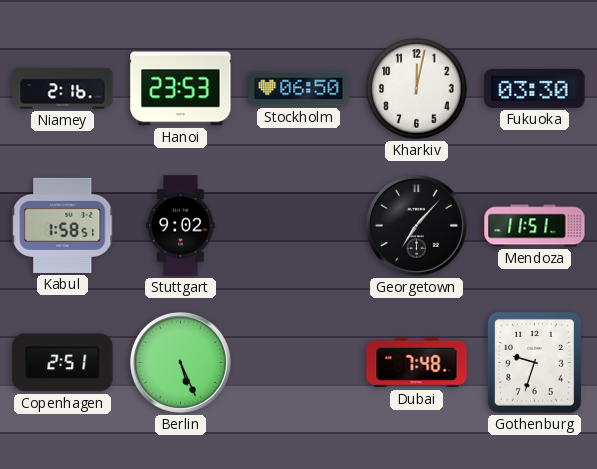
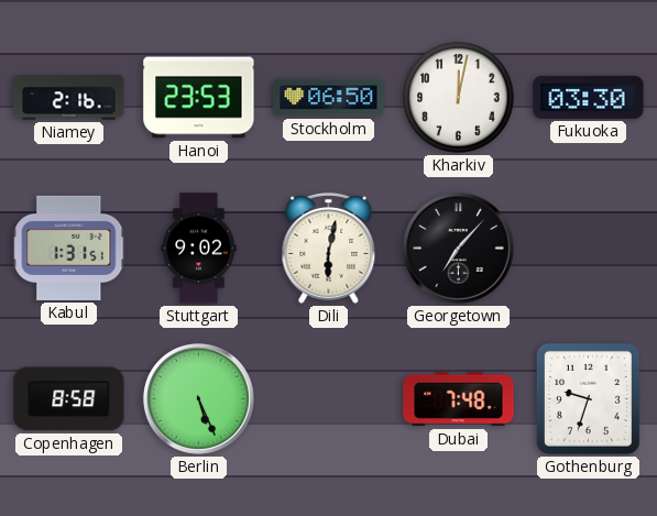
Kabul: 1:58 -> 1:31
Dili: none -> 6:02
Mendoza: 11:51 -> none
Copenhagen: 2:51 -> 8:58
